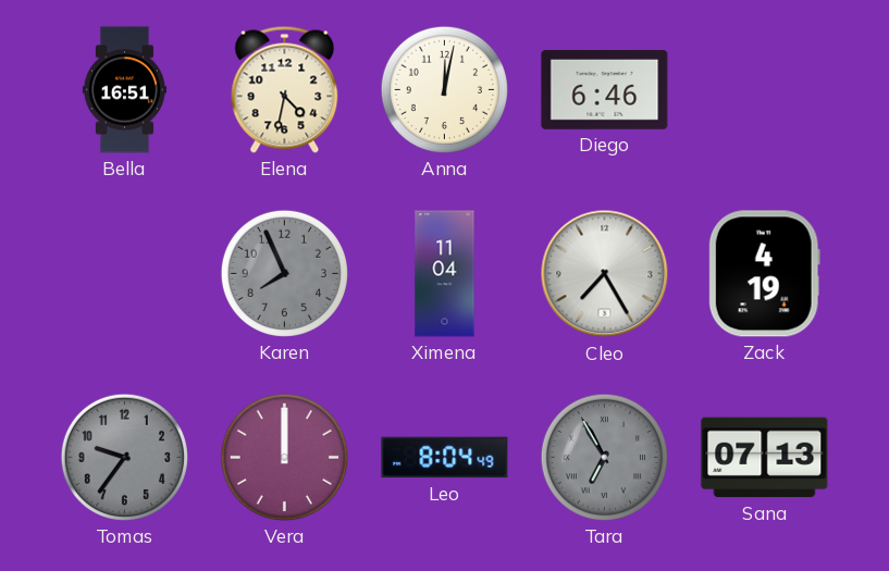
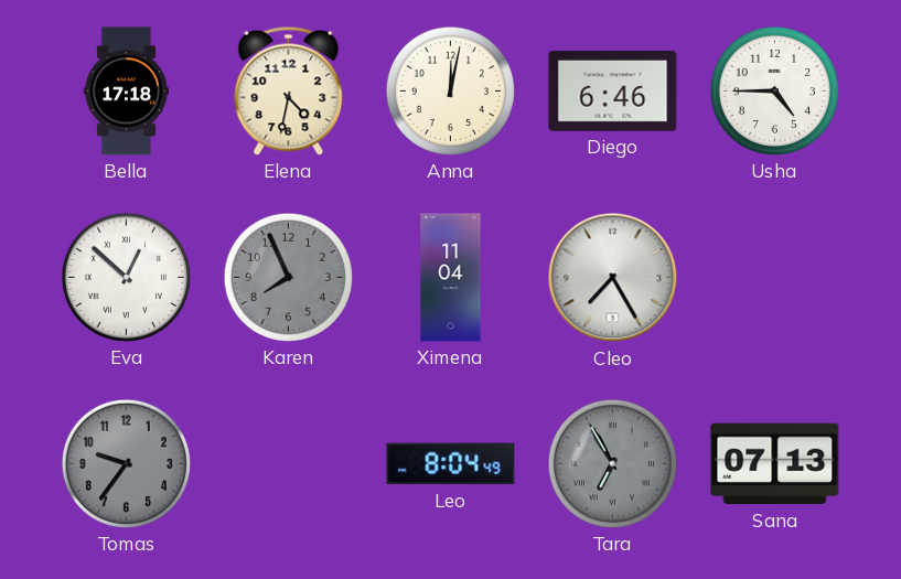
Bella: 16:51 -> 17:18
Usha: none -> 4:45
Eva: none -> 12:52
Zack: 4:19 -> none
Vera: 12:00 -> none
